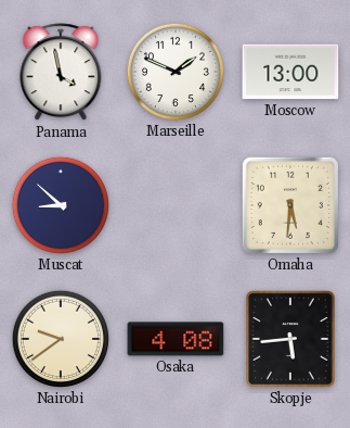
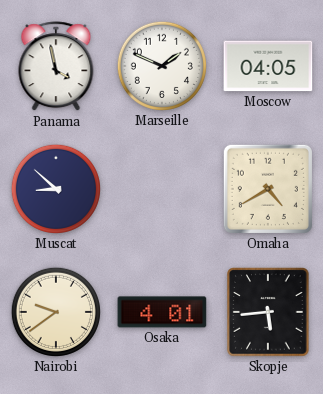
Moscow: 13:00 -> 04:05
Omaha: 5:31 -> 4:40
Osaka: 4:08 -> 4:01
